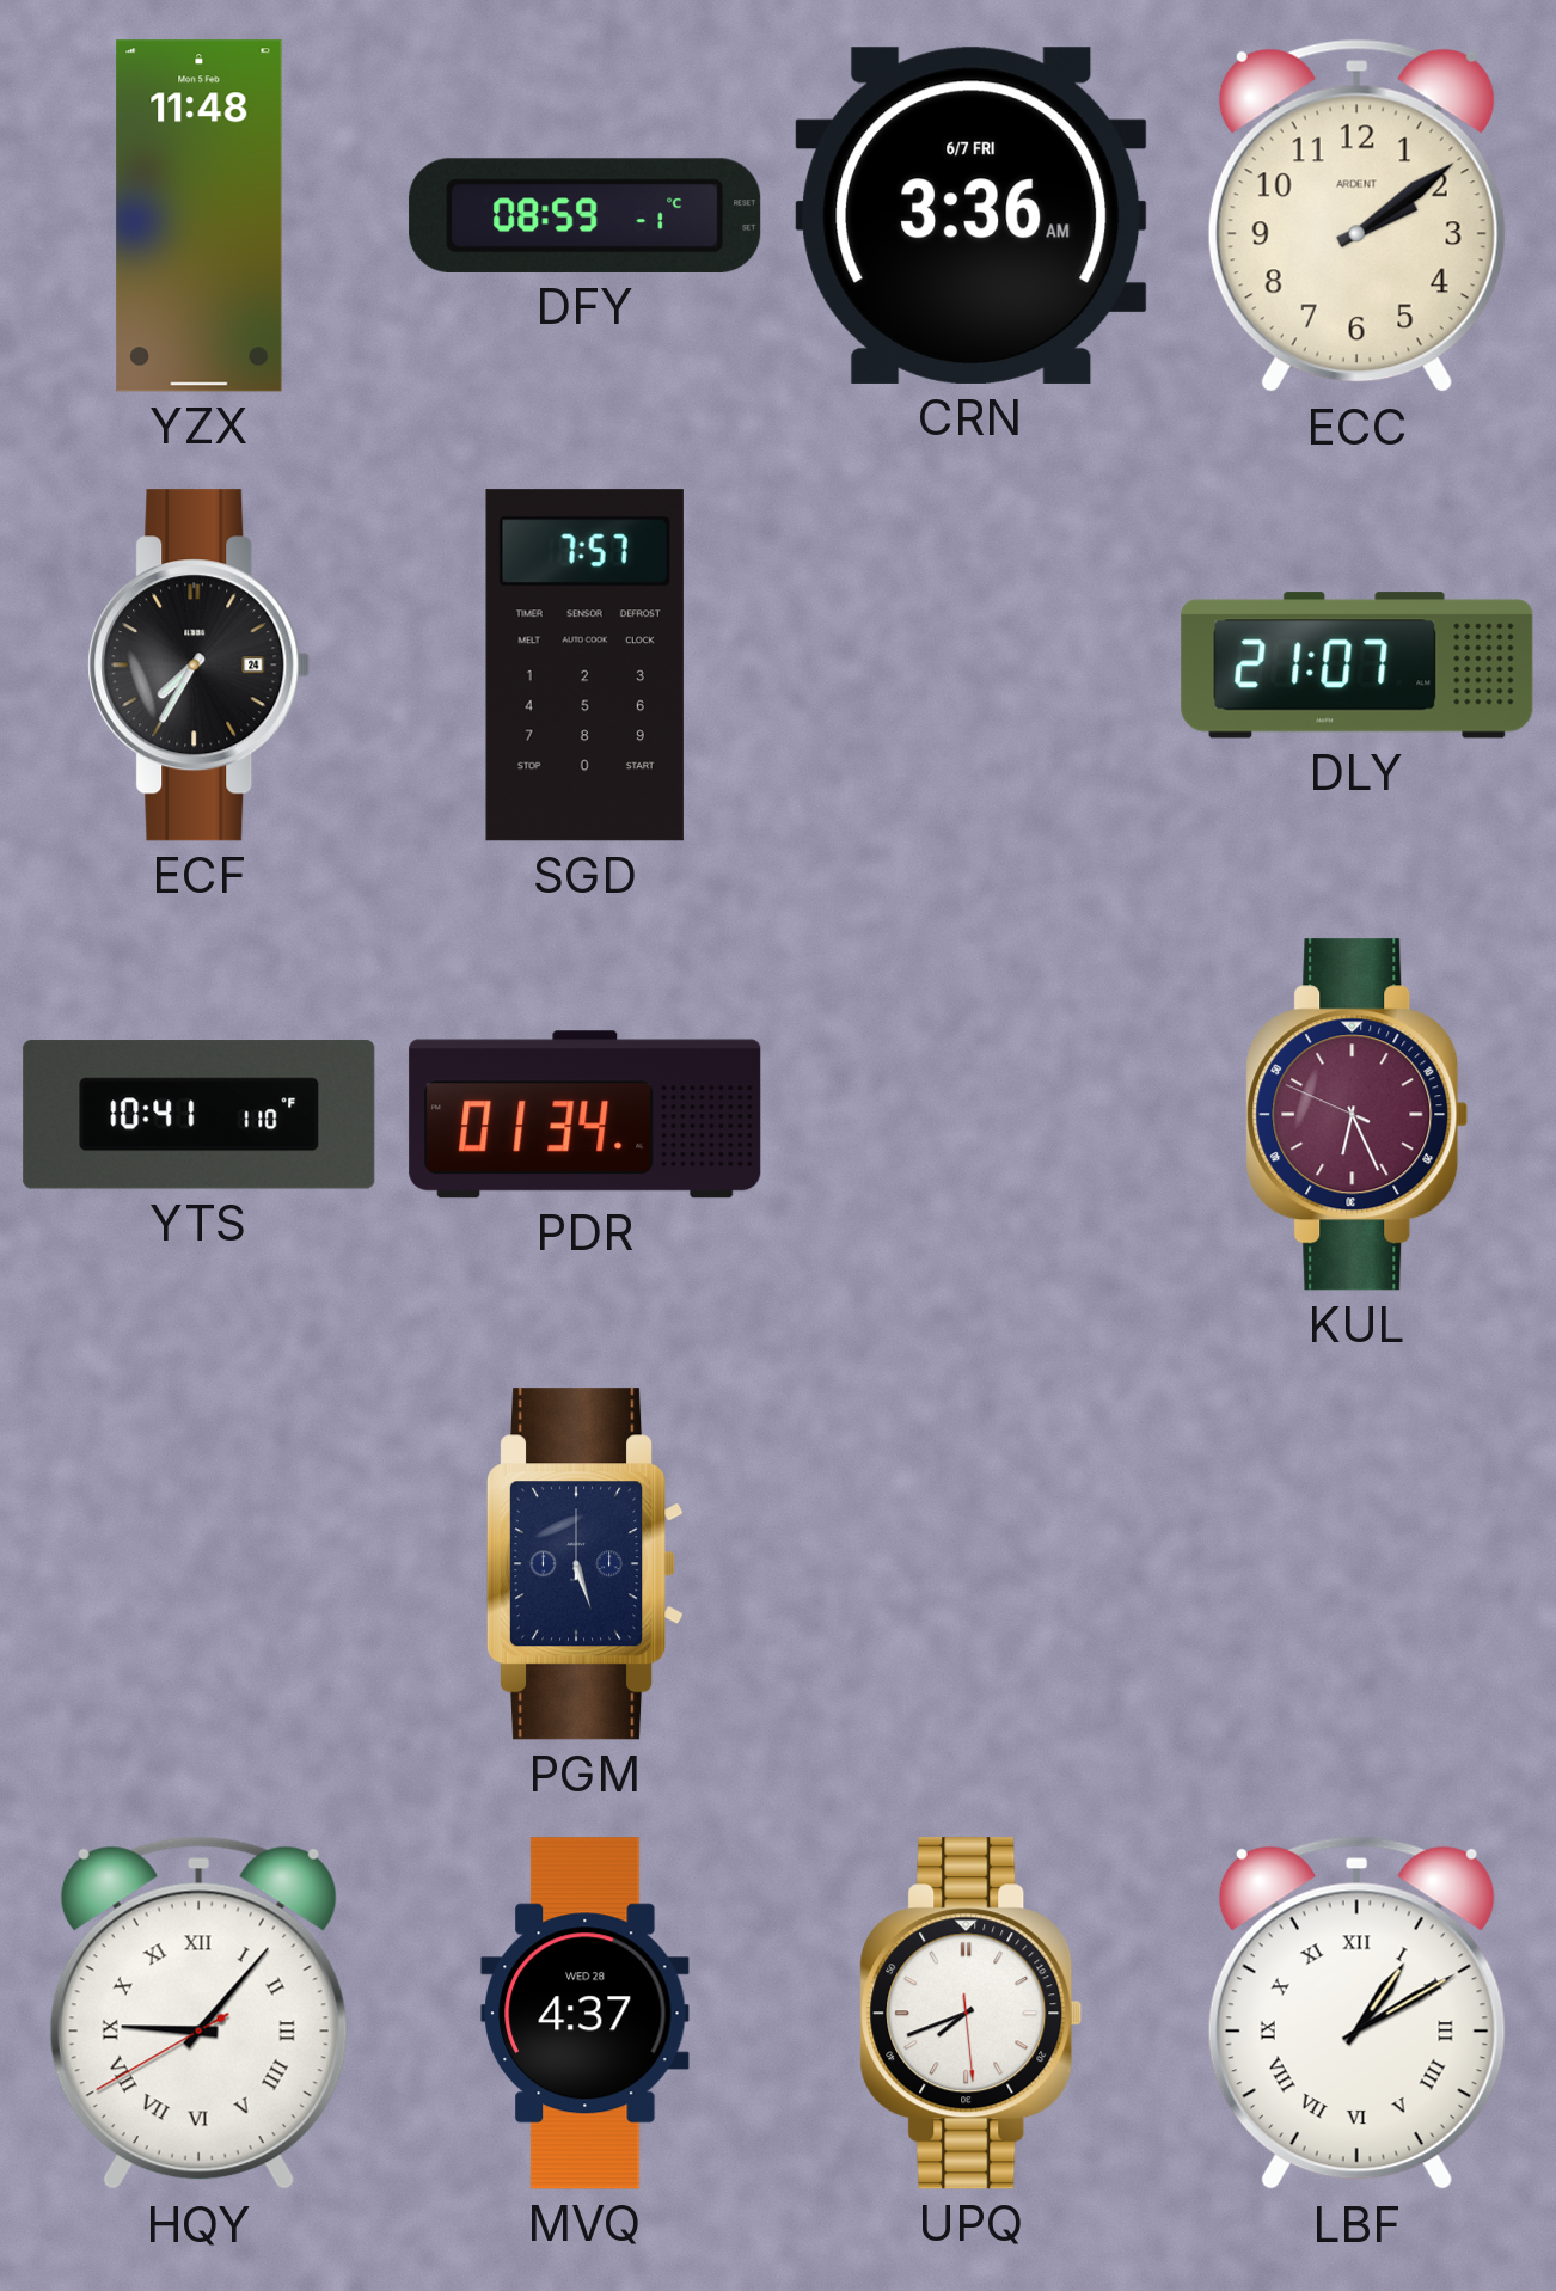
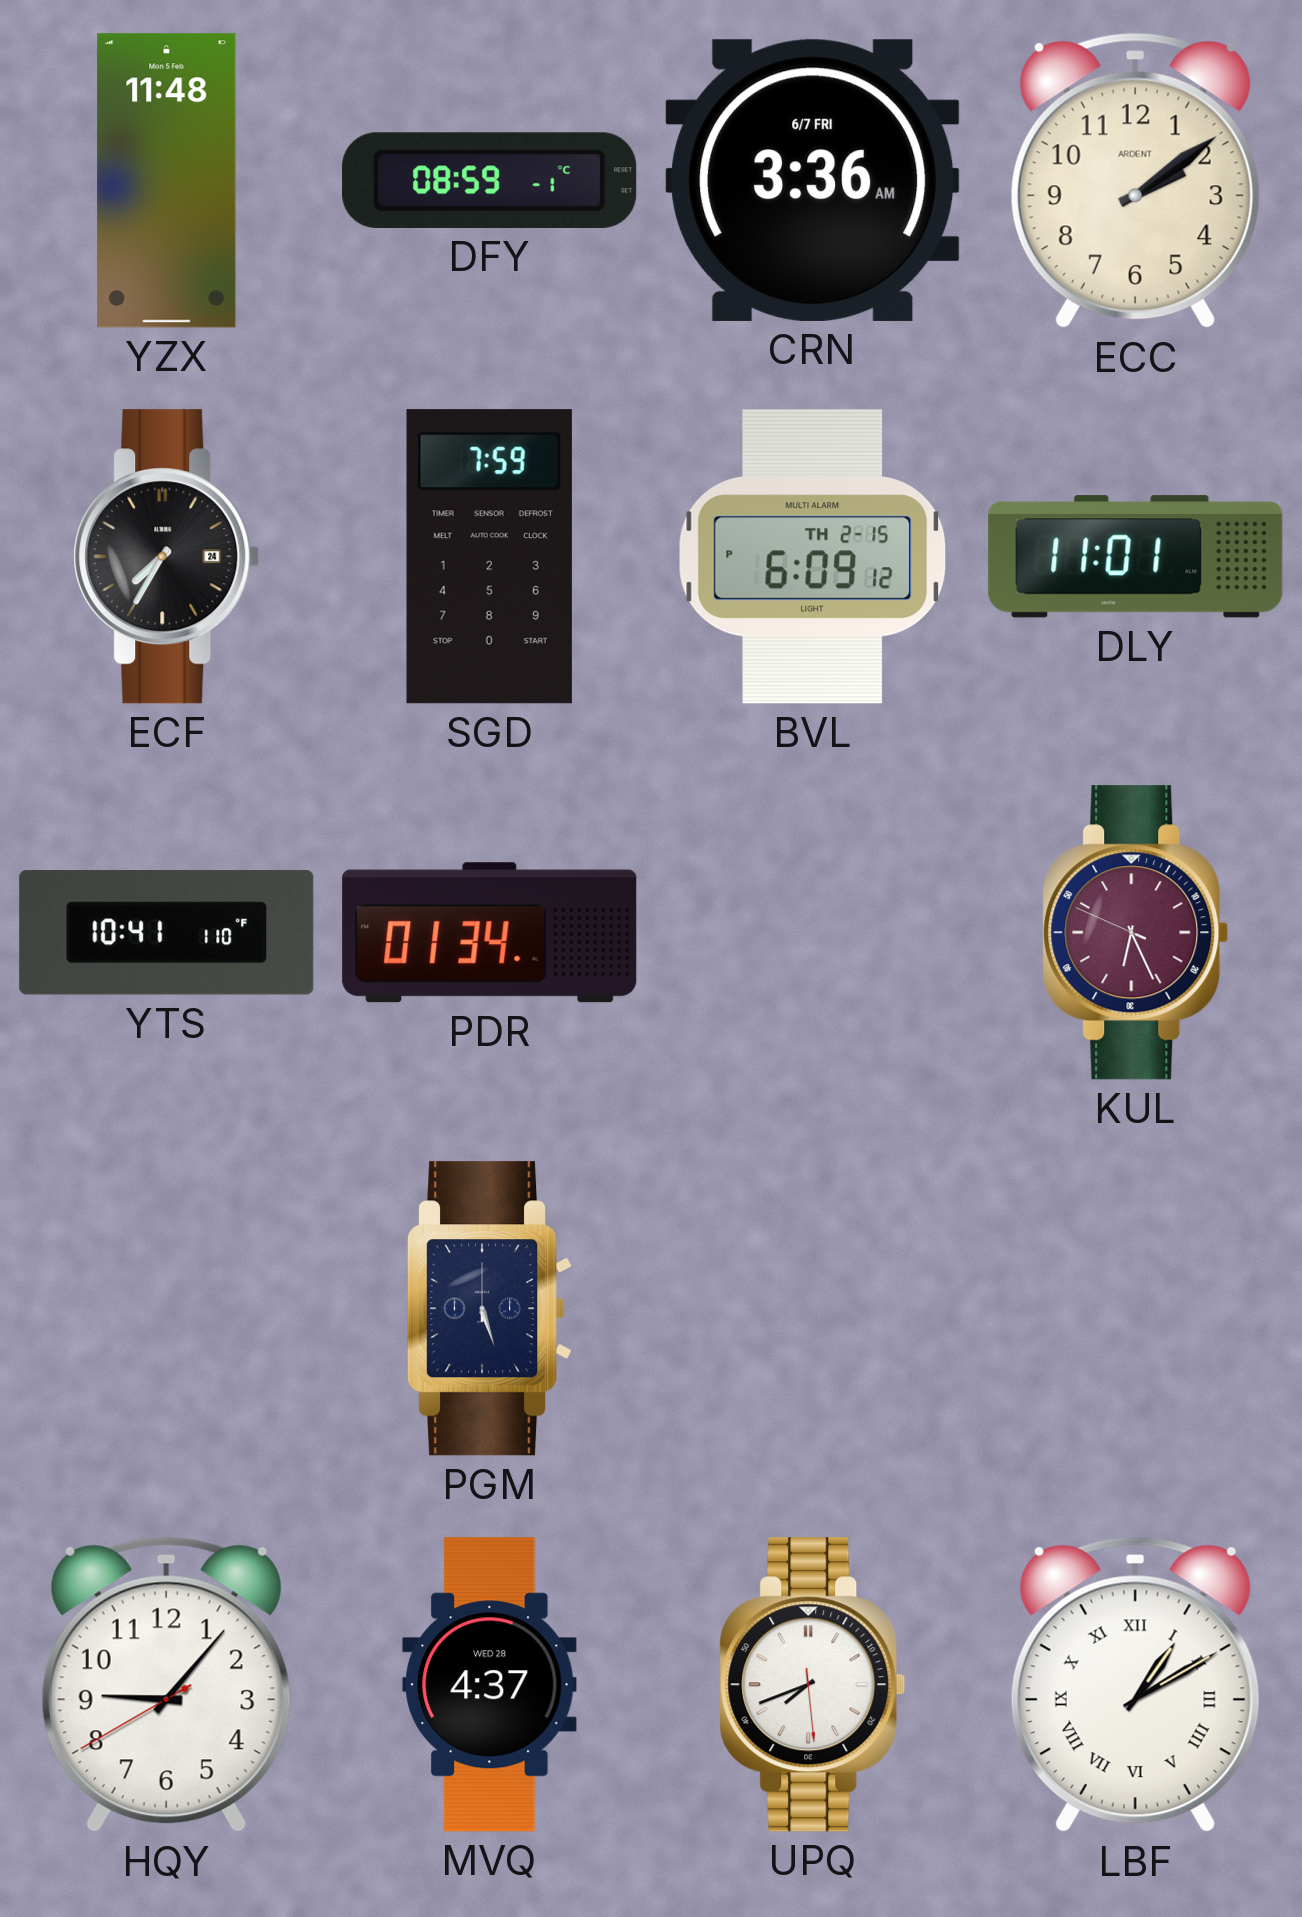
SGD: 7:57 -> 7:59
BVL: none -> 6:09
DLY: 21:07 -> 11:01
HQY numerals: Roman -> Arabic
